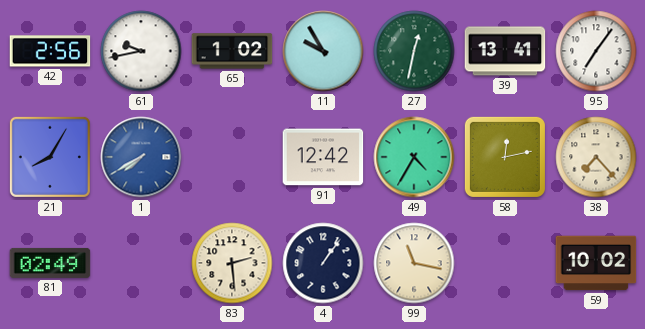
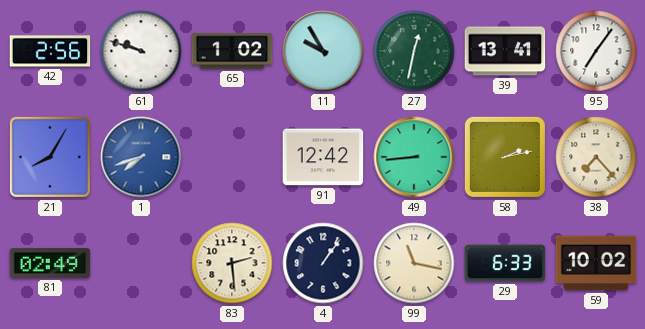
61: 9:43 -> 9:48
1: 7:40 -> 7:42
49: 4:35 -> 8:44
58: 12:13 -> 2:13
29: none -> 6:33
